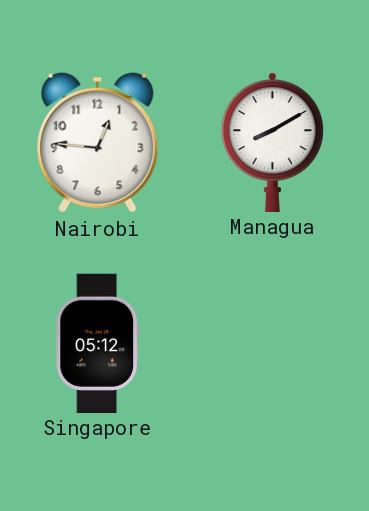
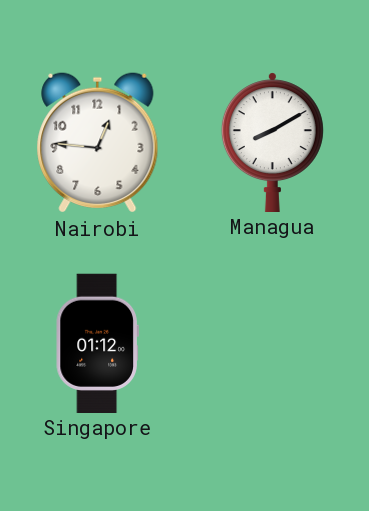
Singapore: 05:12 -> 01:12
